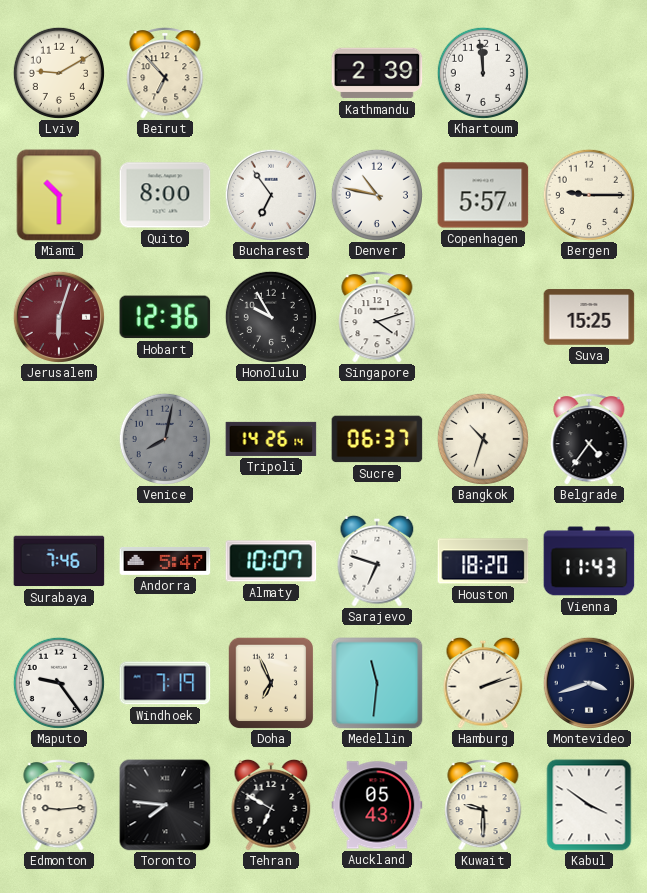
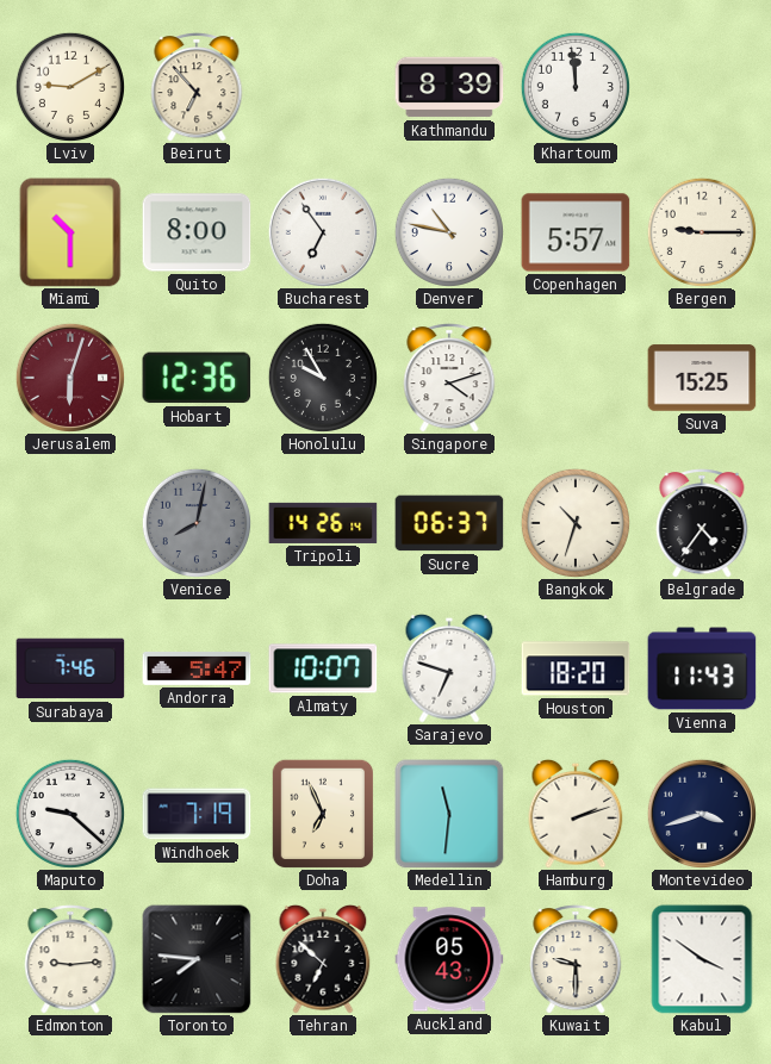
Kathmandu: 2:39 -> 8:39
Maputo: 9:24 -> 9:22
Tehran: 6:50 -> 6:52
